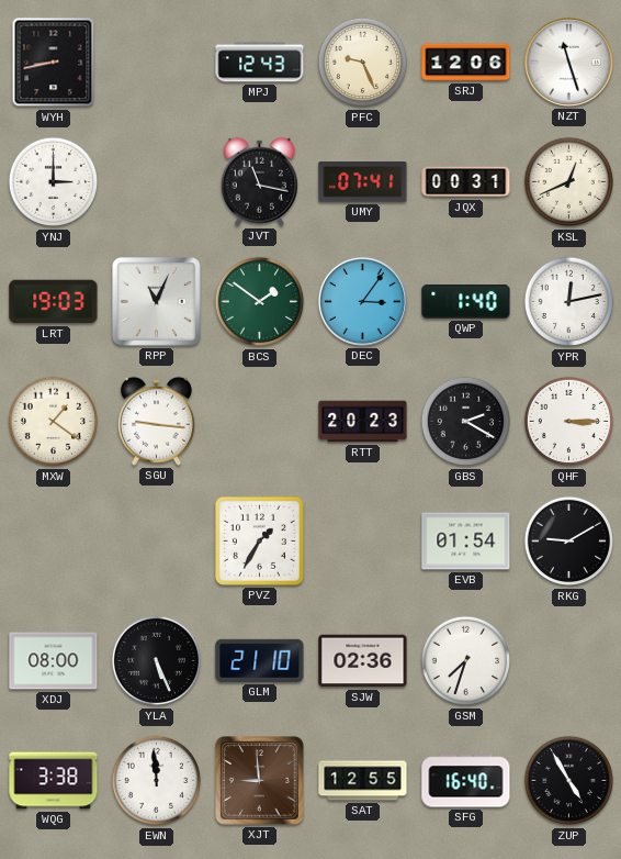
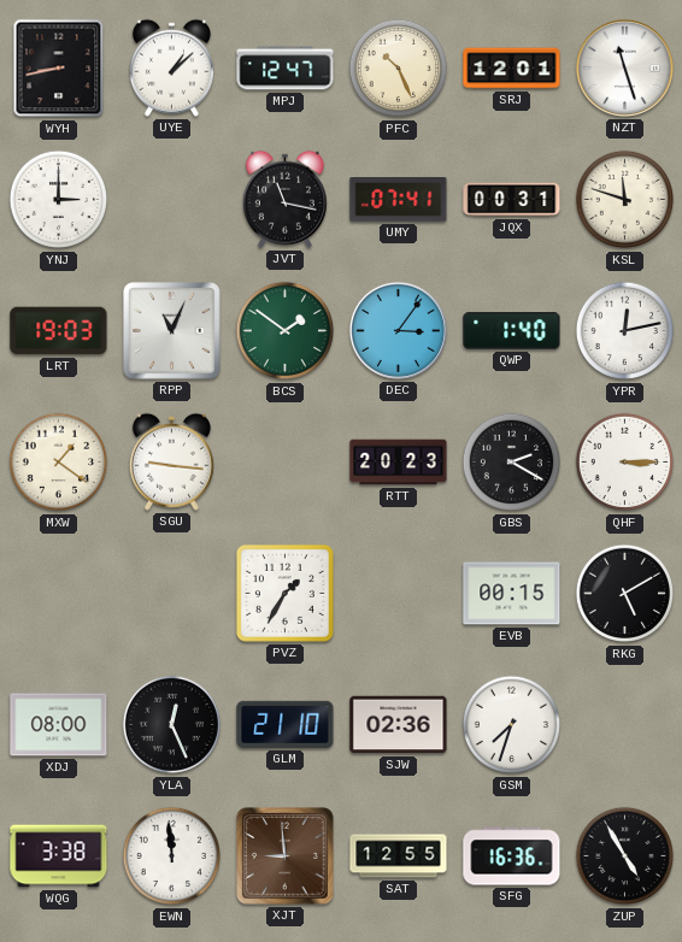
UYE: none -> 1:08
MPJ: 12:43 -> 12:47
PFC: 9:26 -> 10:26
SRJ: 12:06 -> 12:01
KSL: 12:41 -> 11:48
EVB: 01:54 -> 00:15
RKG: 9:10 -> 5:10
YLA: 5:26 -> 12:26
SFG: 16:40 -> 16:36
